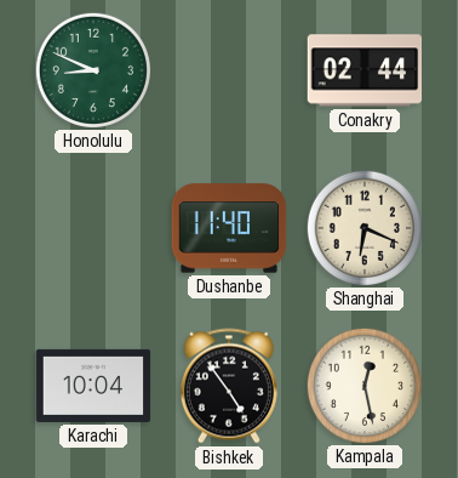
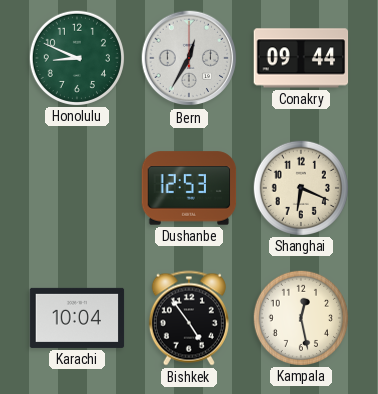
Bern: none -> 12:35
Conakry: 02:44 -> 09:44
Dushanbe: 11:40 -> 12:53
